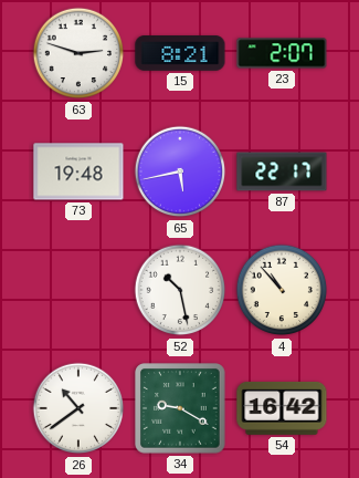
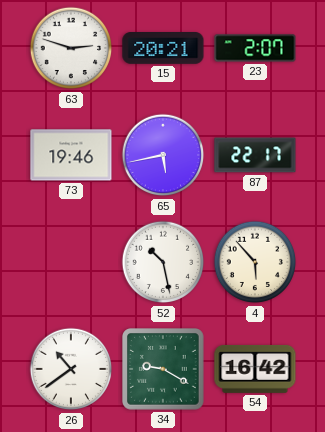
15: 8:21 -> 20:21
73: 19:48 -> 19:46
4: 10:53 -> 5:53
